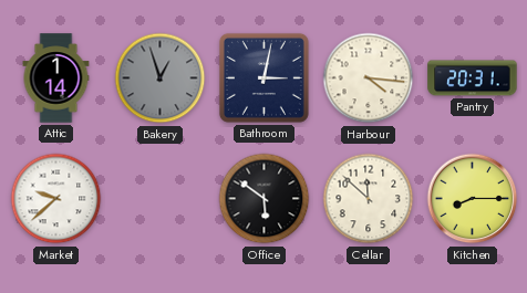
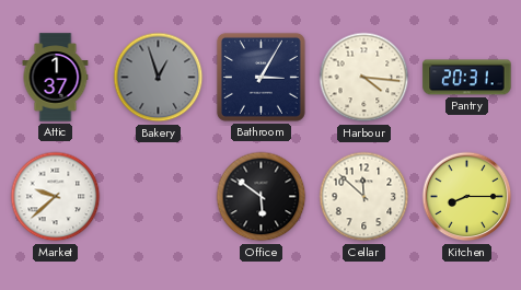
Attic: 1:14 -> 1:37
Bathroom: 3:02 -> 3:05
